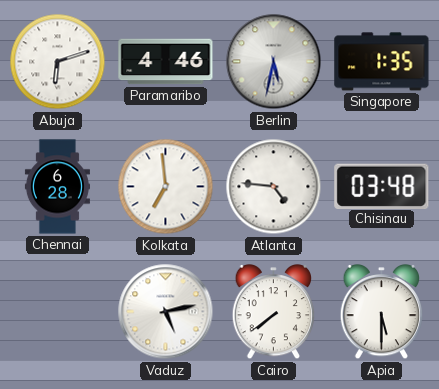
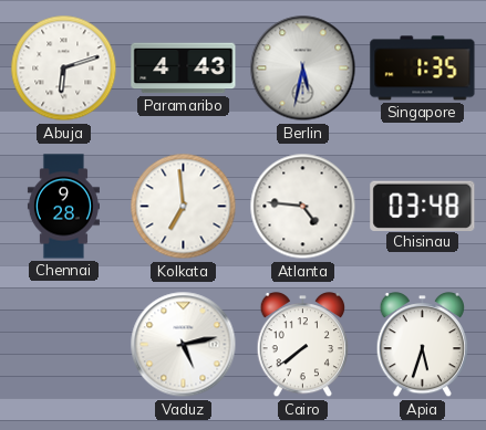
Paramaribo: 4:46 -> 4:43
Chennai: 6:28 -> 9:28
Apia: 5:30 -> 5:33
